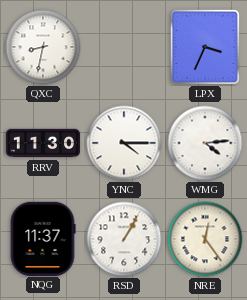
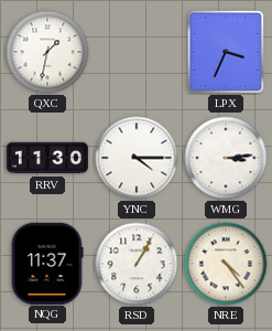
QXC: 8:32 -> 1:32
WMG: 4:14 -> 3:14
NRE: 12:24 -> 4:24
